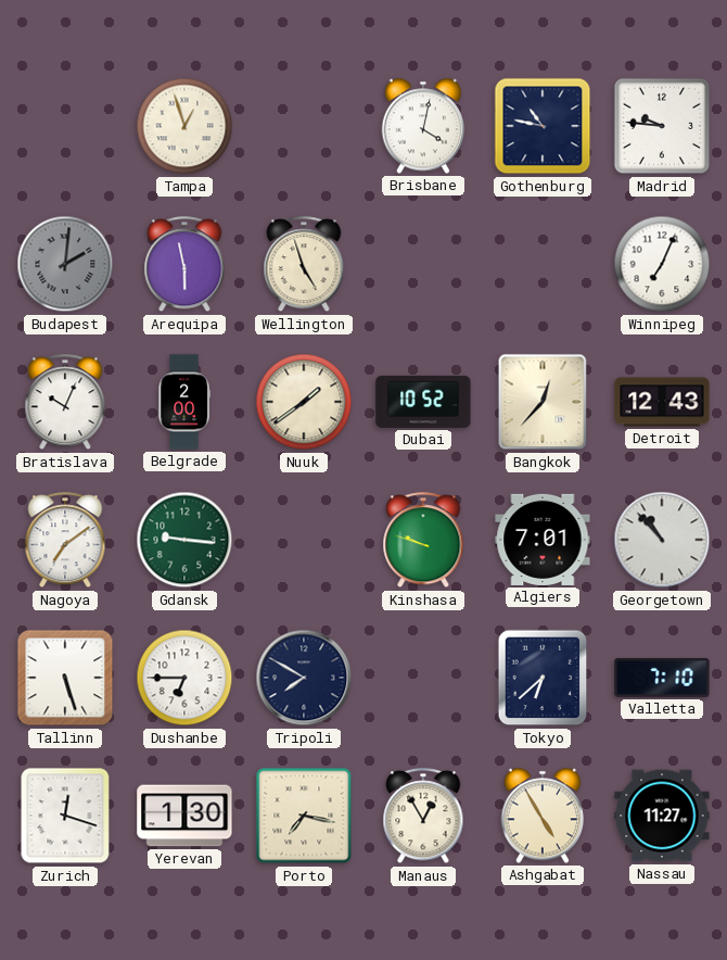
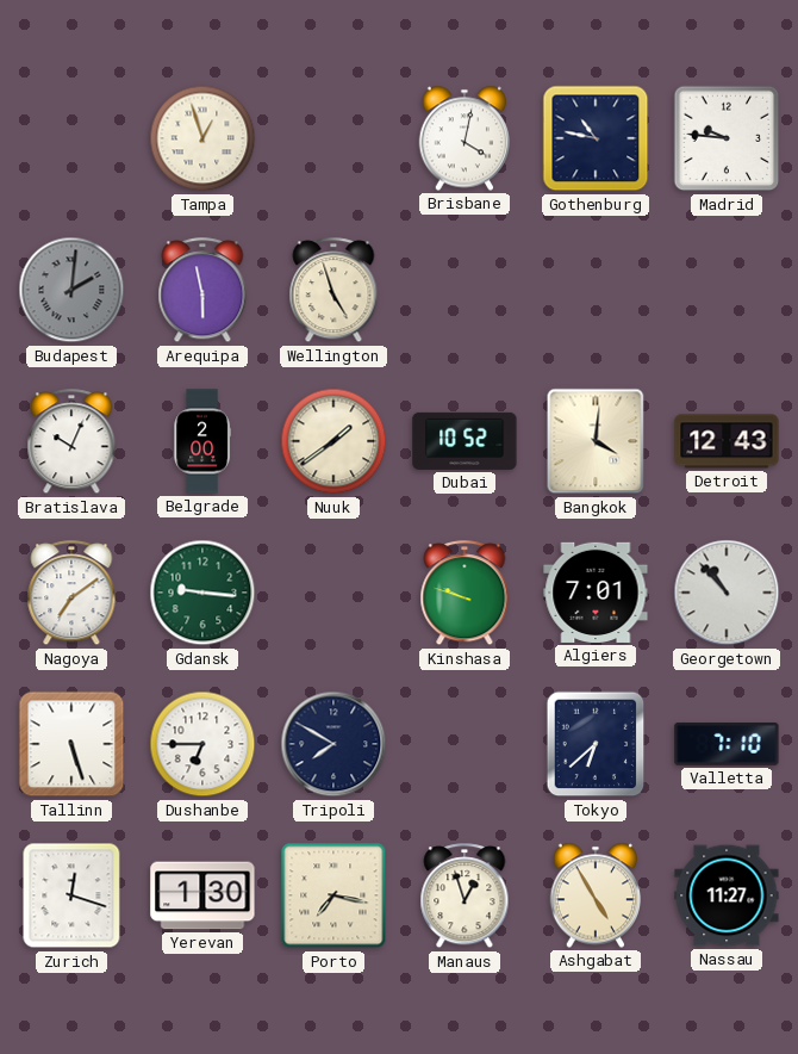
Winnipeg: 7:04 -> none
Bangkok: 12:37 -> 4:01
Manaus: 12:55 -> 12:57
